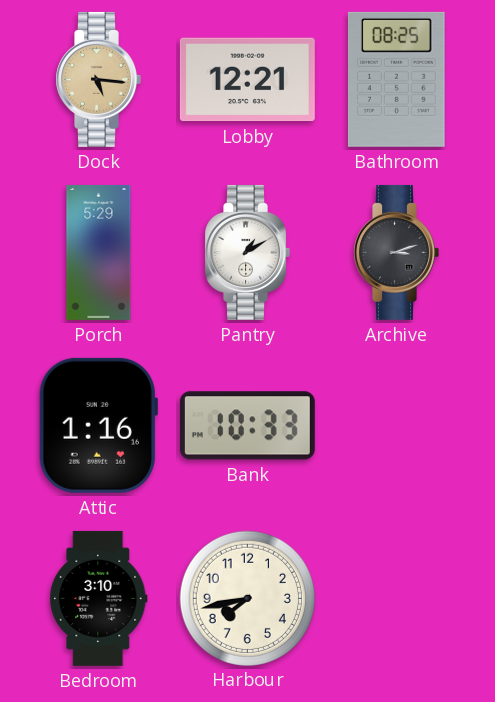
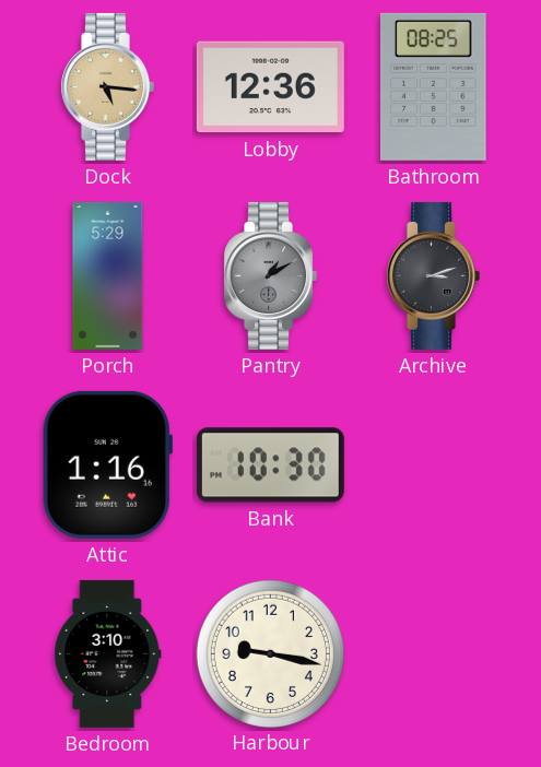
Lobby: 12:21 -> 12:36
Pantry dial: white -> grey
Bank: 10:33 -> 10:30
Harbour: 7:43 -> 9:17
